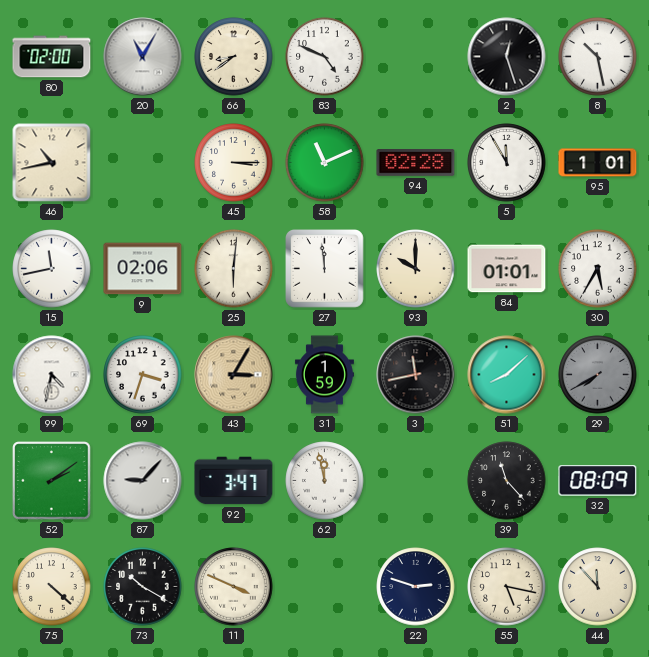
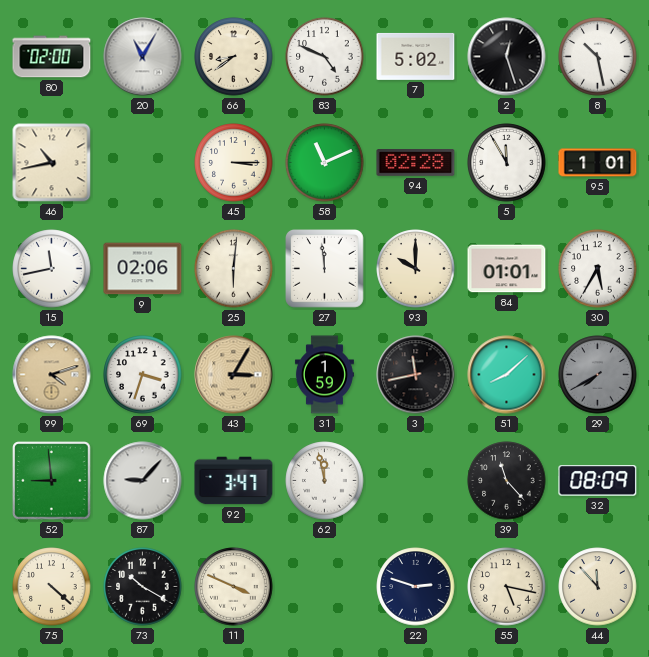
7: none -> 5:02
99: 4:32 -> 4:12
99 dial: white -> champagne
52: 2:09 -> 8:59
